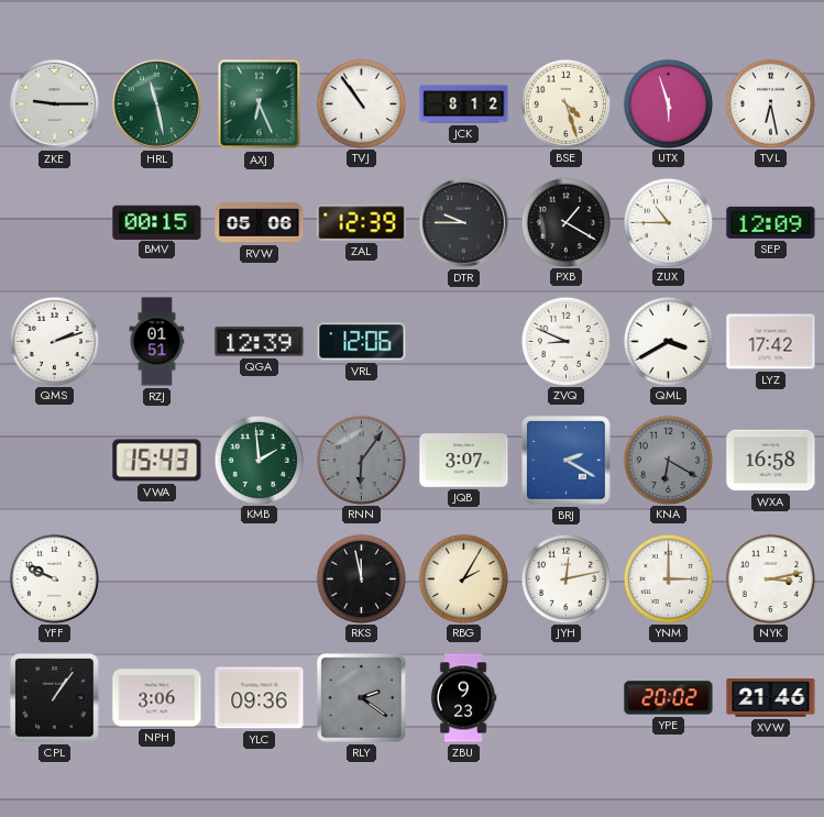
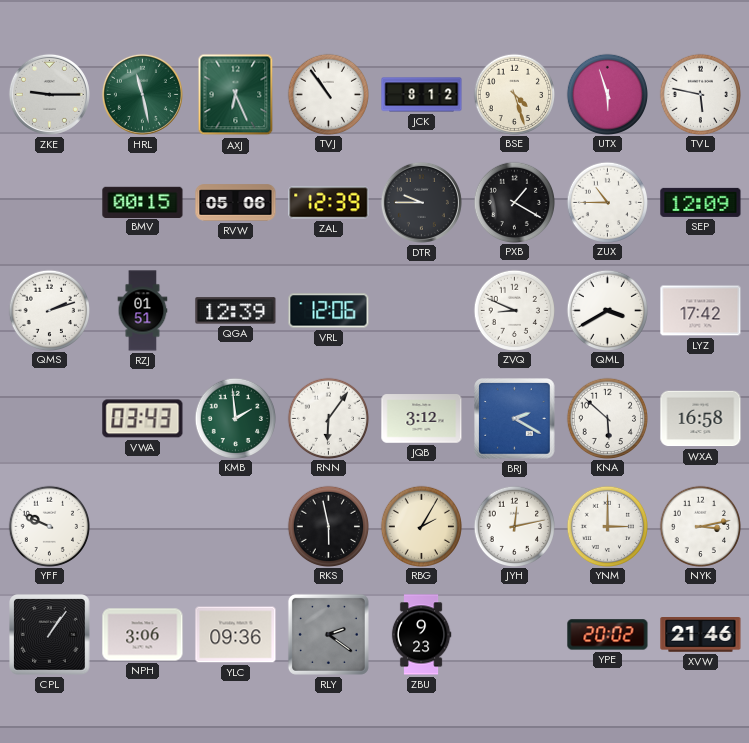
TVL: 6:28 -> 5:47
VWA: 15:43 -> 03:43
RNN dial: grey -> white
JQB: 3:07 -> 3:12
KNA: 6:20 -> 5:52
KNA dial: grey -> white
RKS: 11:58 -> 5:58
